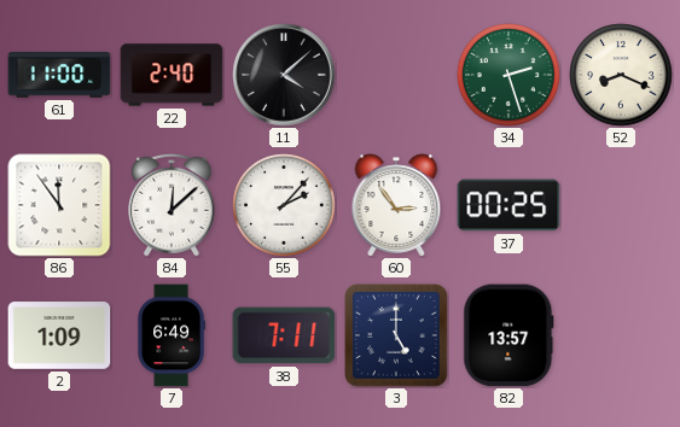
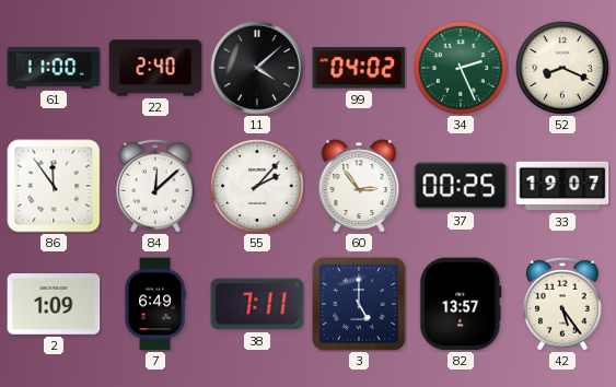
99: none -> 04:02
34: 2:27 -> 2:26
33: none -> 19:07
42: none -> 5:24
